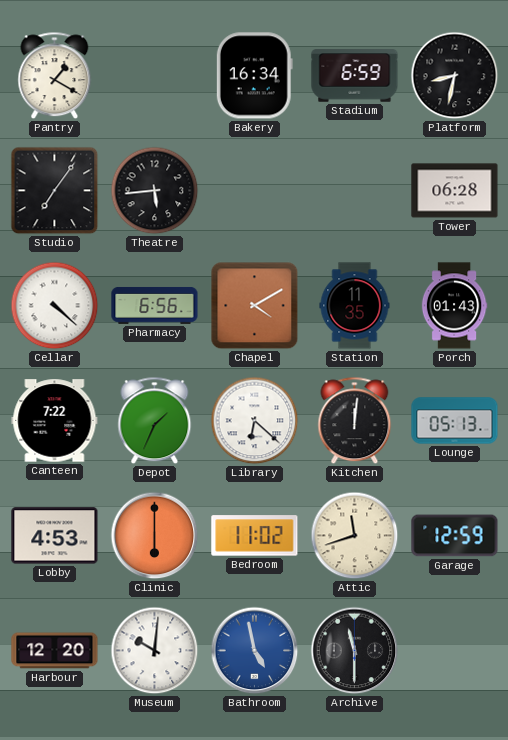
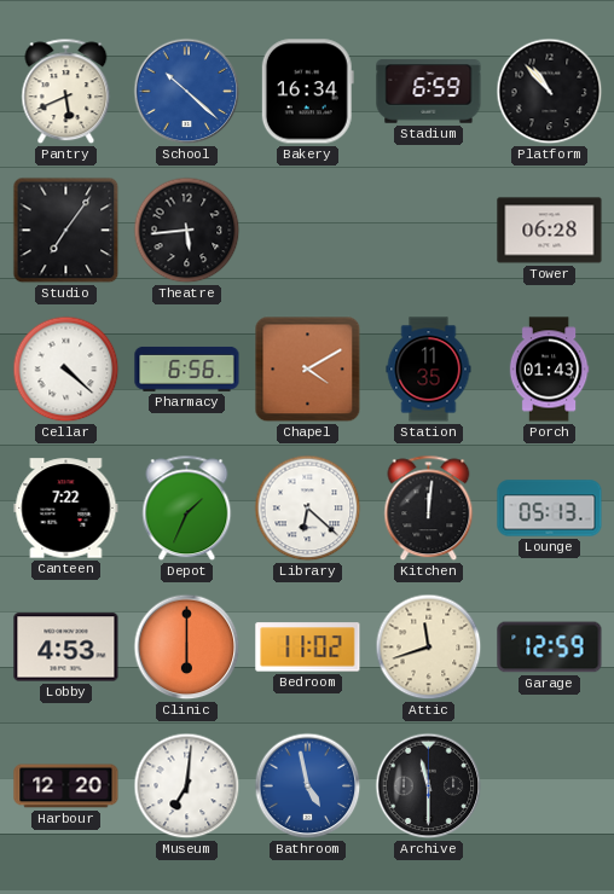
Pantry: 1:20 -> 5:41
School: none -> 10:22
Platform: 8:32 -> 10:53
Museum: 10:01 -> 7:01
